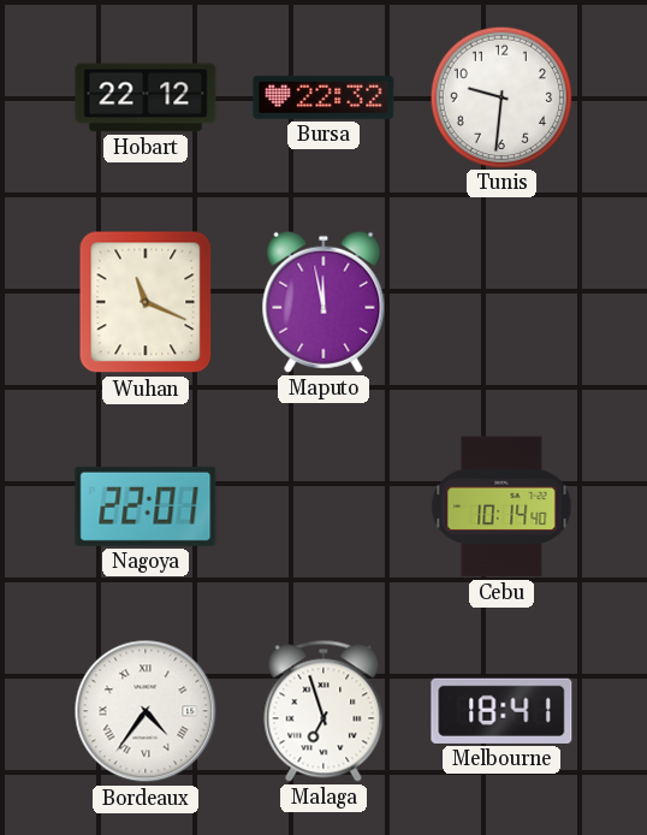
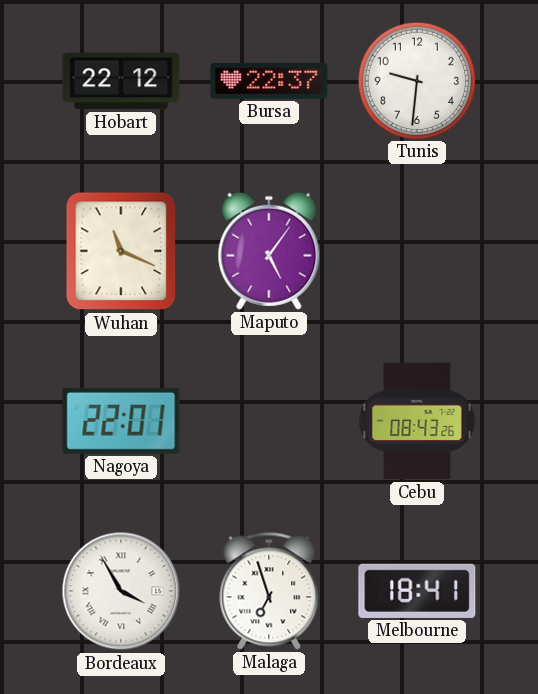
Bursa: 22:32 -> 22:37
Maputo: 11:58 -> 5:06
Cebu: 10:14 -> 08:43
Bordeaux: 4:36 -> 3:55
